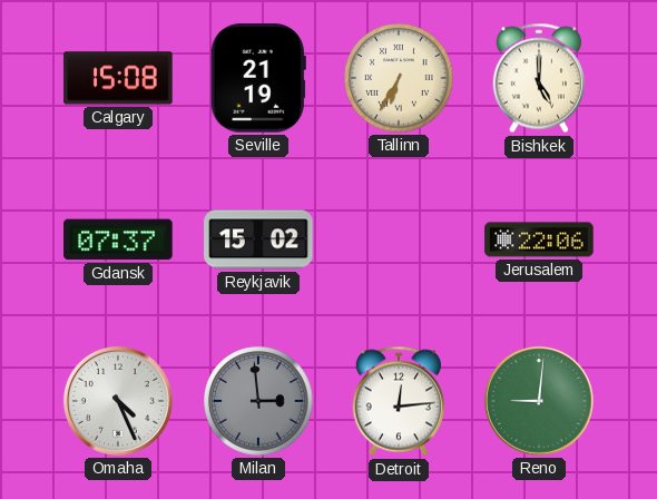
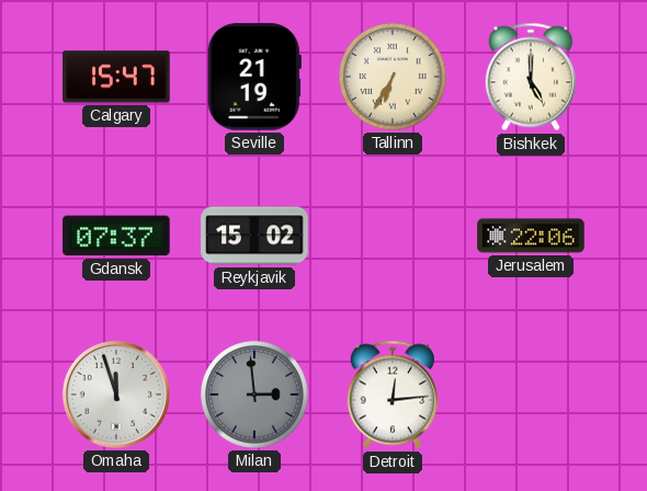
Calgary: 15:08 -> 15:47
Omaha: 4:26 -> 11:57
Reno: 9:01 -> none
